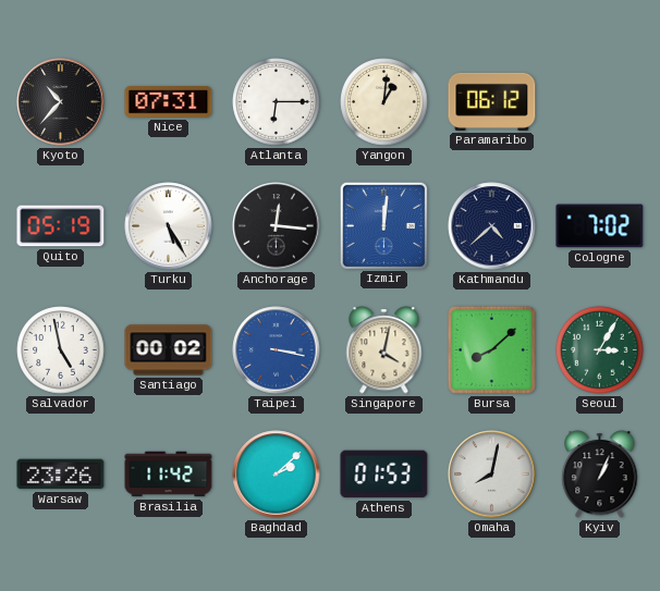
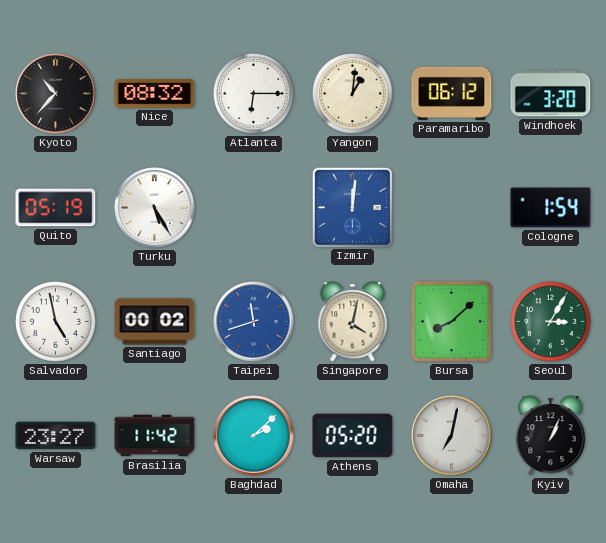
Nice: 07:31 -> 08:32
Windhoek: none -> 3:20
Anchorage: 12:16 -> none
Kathmandu: 4:38 -> none
Cologne: 7:02 -> 1:54
Taipei: 3:17 -> 11:42
Warsaw: 23:26 -> 23:27
Athens: 01:53 -> 05:20
Omaha: 8:02 -> 7:02
